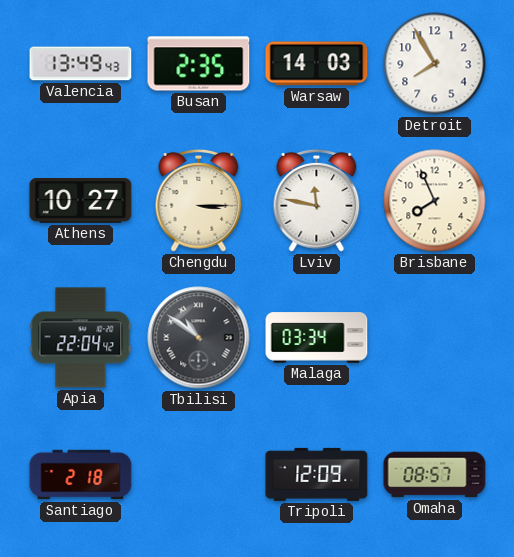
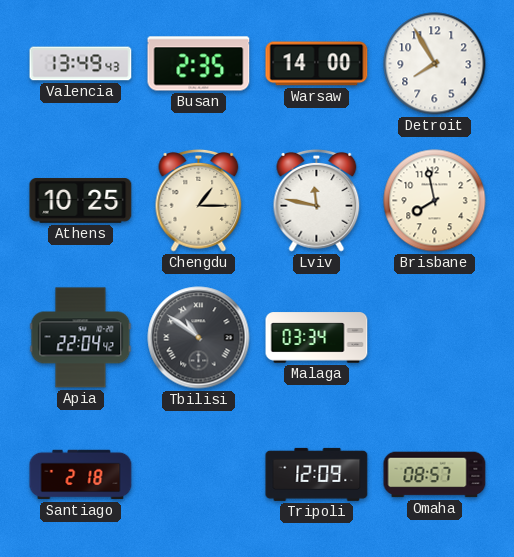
Warsaw: 14:03 -> 14:00
Athens: 10:27 -> 10:25
Chengdu: 3:15 -> 1:15
Brisbane: 7:56 -> 7:58
